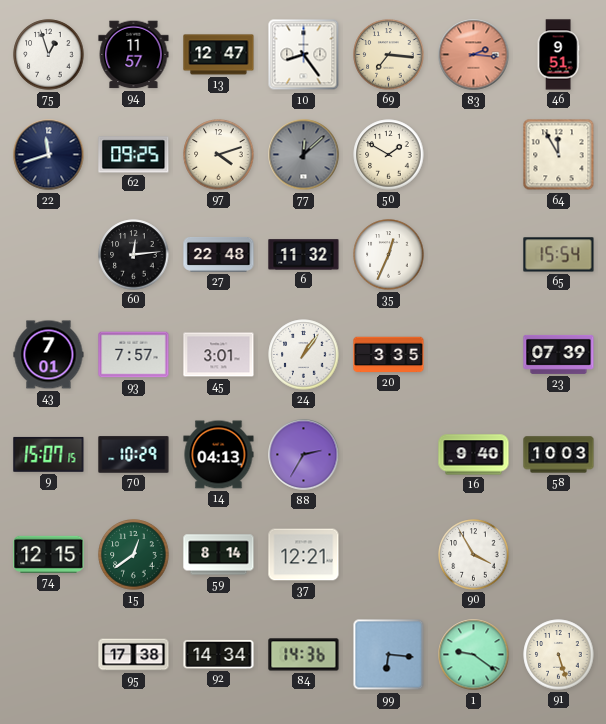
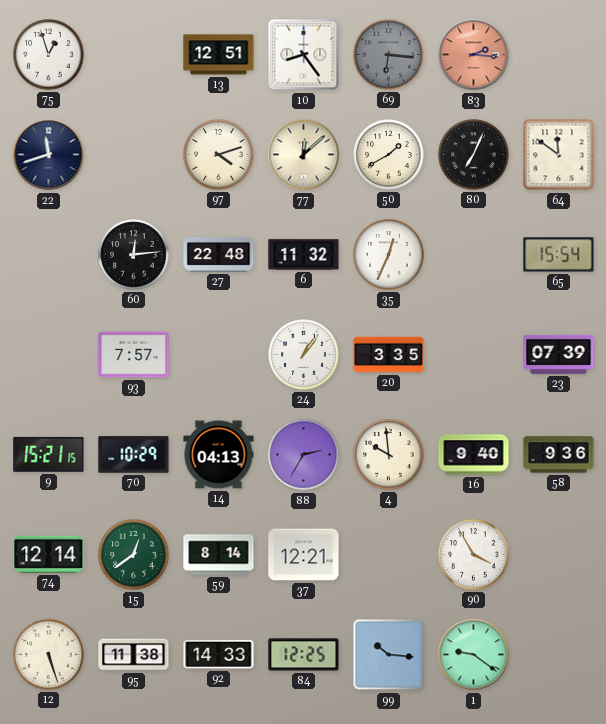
94: 11:57 -> none
13: 12:47 -> 12:51
69: 7:16 -> 6:16
69 dial: cream -> grey
46: 9:51 -> none
62: 09:25 -> none
77 dial: grey -> cream
50: 1:50 -> 1:40
80: none -> 7:04
64: 11:55 -> 11:51
43: 7:01 -> none
45: 3:01 -> none
9: 15:07 -> 15:21
4: none -> 9:59
58: 10:03 -> 9:36
74: 12:15 -> 12:14
12: none -> 5:27
95: 17:38 -> 11:38
92: 14:34 -> 14:33
84: 14:36 -> 12:25
99: 6:16 -> 10:16
91: 5:27 -> none
